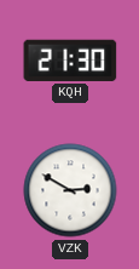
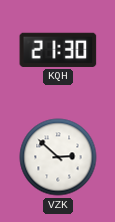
VZK: 2:50 -> 2:52
